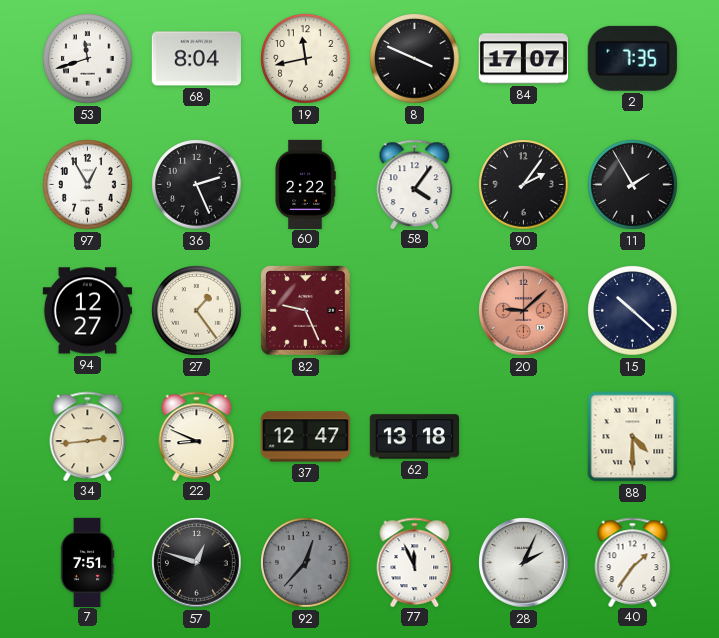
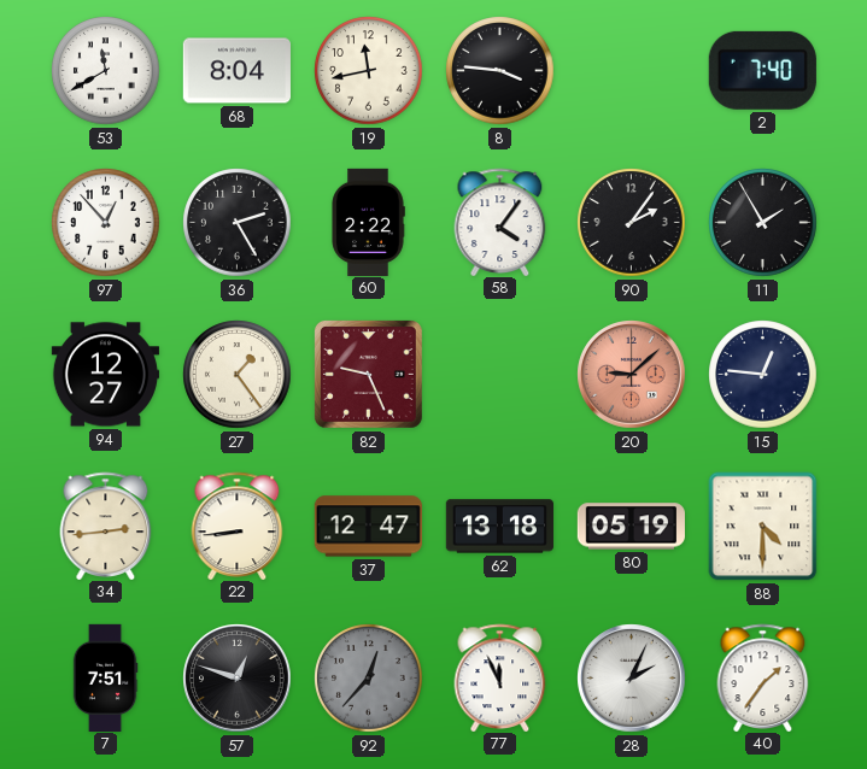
53: 11:42 -> 11:40
8: 3:49 -> 3:46
84: 17:07 -> none
2: 7:35 -> 7:40
97: 12:55 -> 12:53
36: 2:26 -> 2:25
15: 10:22 -> 12:46
22: 8:49 -> 8:44
80: none -> 05:19
